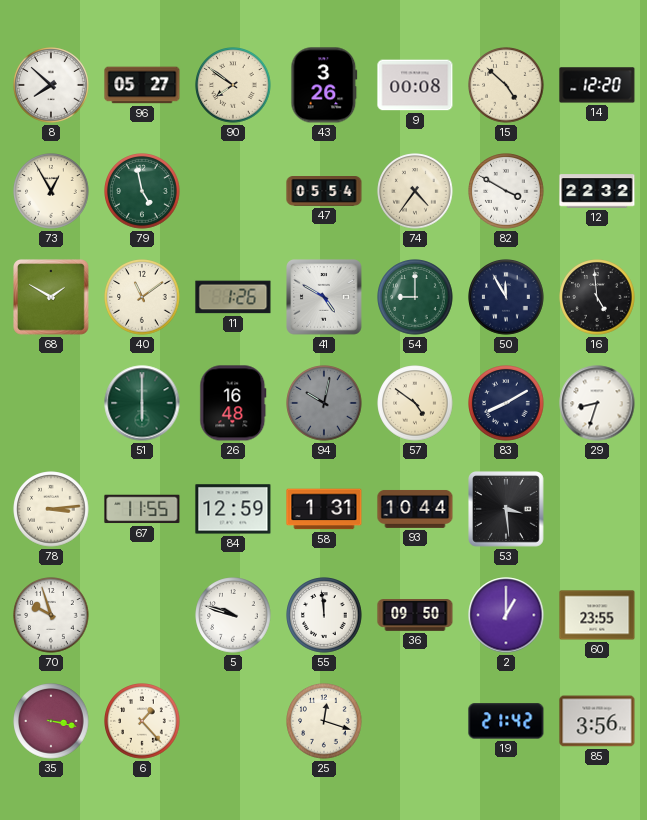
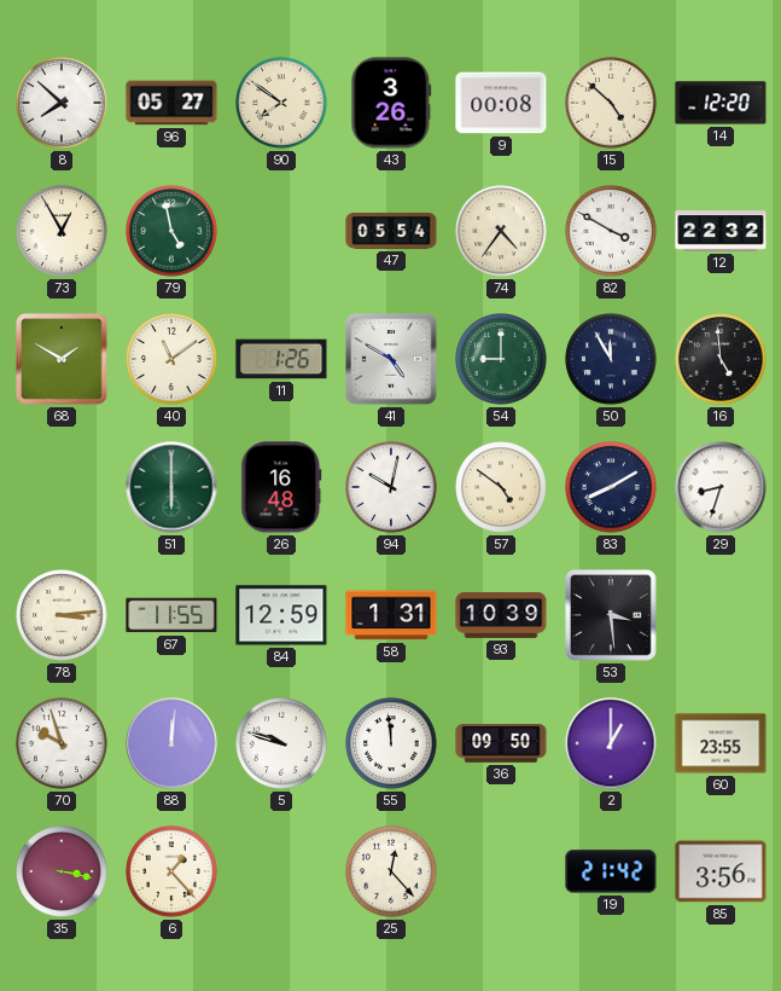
94 dial: grey -> white
93: 10:44 -> 10:39
88: none -> 12:01
25: 12:18 -> 12:23
